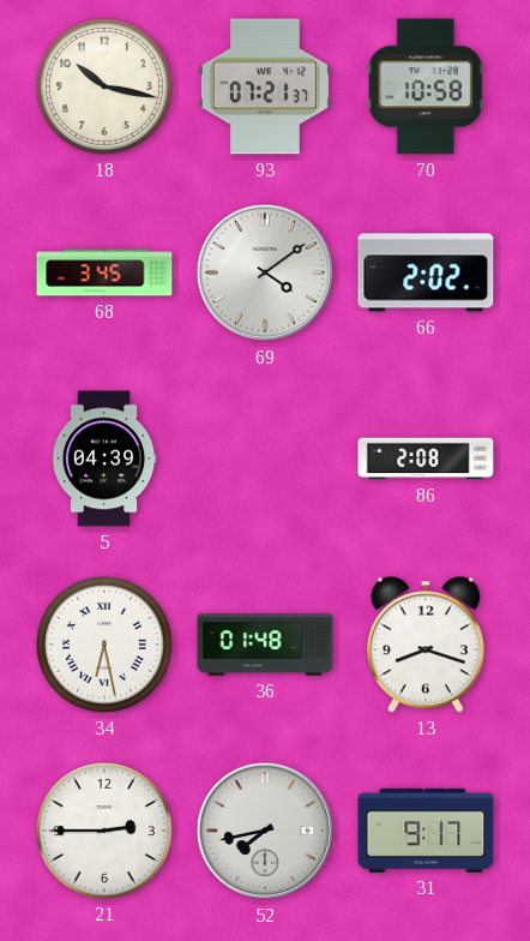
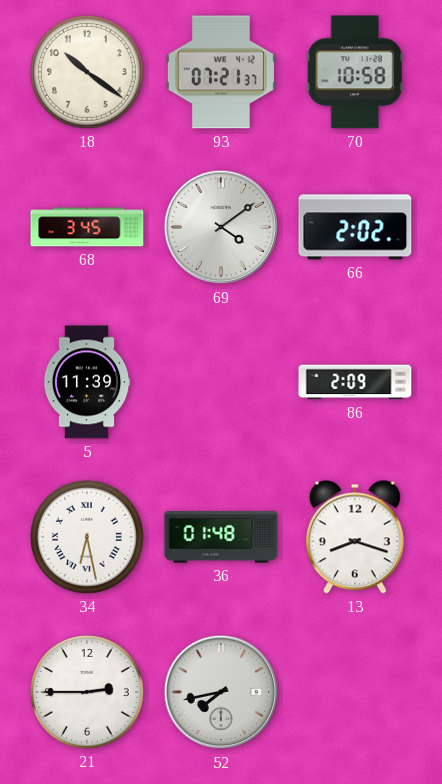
18: 10:17 -> 10:21
5: 04:39 -> 11:39
86: 2:08 -> 2:09
31: 9:17 -> none
